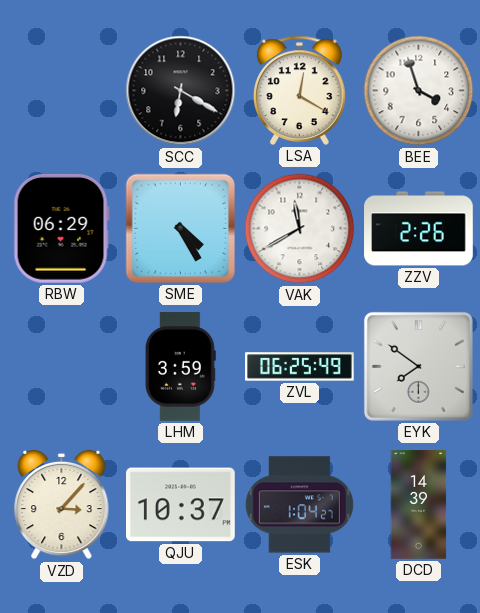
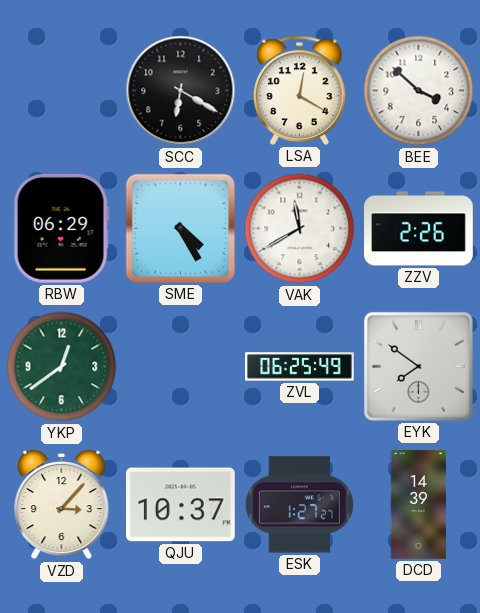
BEE: 3:57 -> 3:52
YKP: none -> 12:39
LHM: 3:59 -> none
ESK: 1:04 -> 1:27
